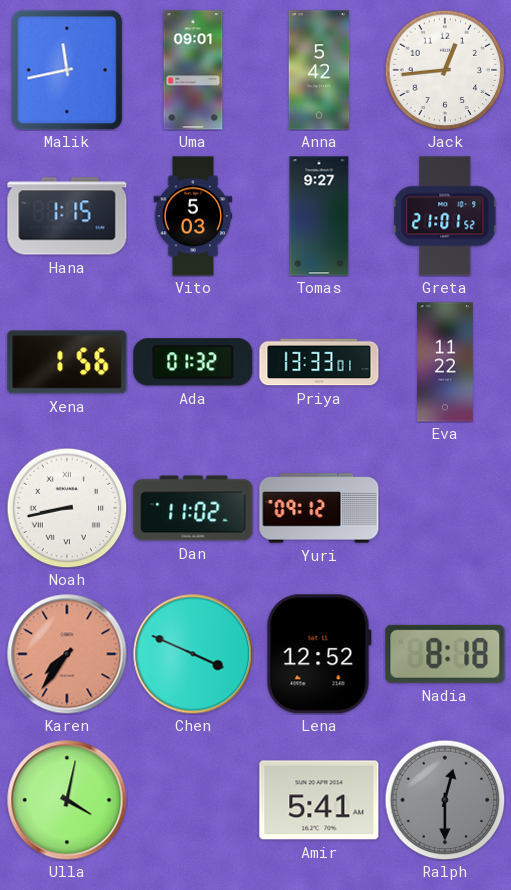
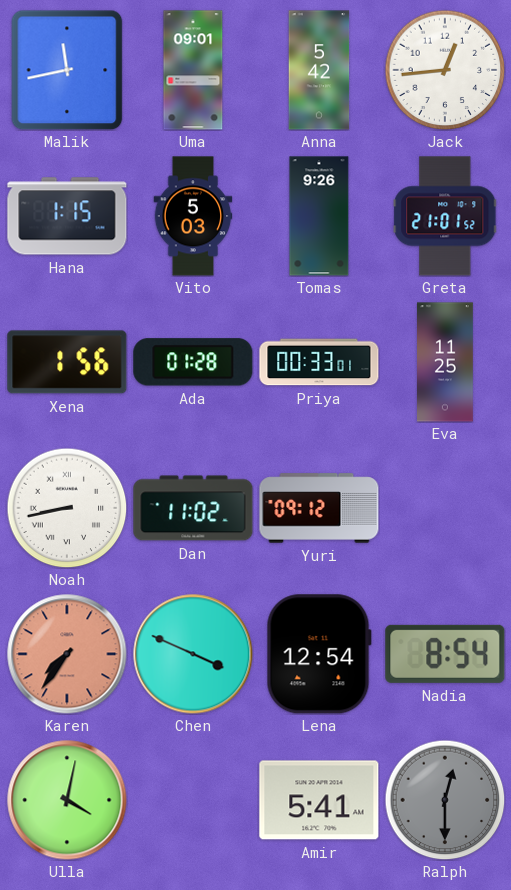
Tomas: 9:27 -> 9:26
Ada: 01:32 -> 01:28
Priya: 13:33 -> 00:33
Eva: 11:22 -> 11:25
Lena: 12:52 -> 12:54
Nadia: 8:18 -> 8:54
